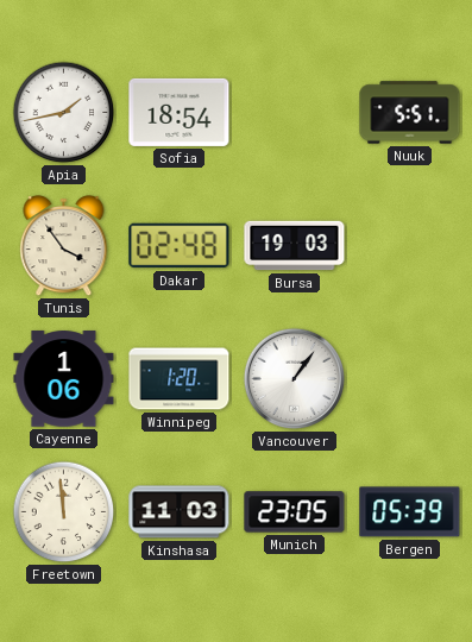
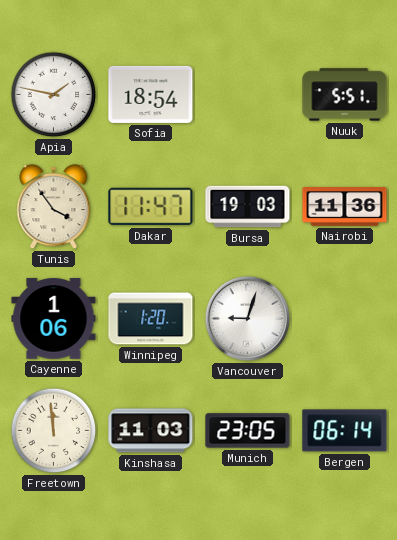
Apia: 1:43 -> 1:47
Dakar: 02:48 -> 11:47
Nairobi: none -> 11:36
Vancouver: 1:06 -> 9:03
Bergen: 05:39 -> 06:14
